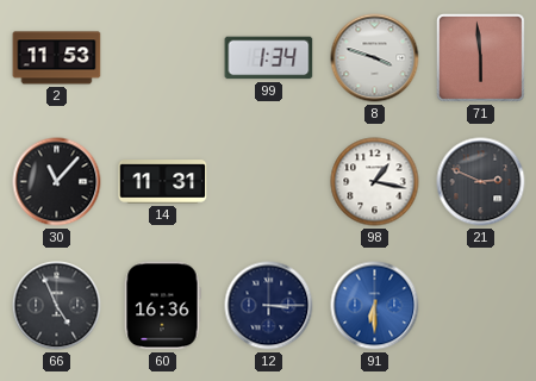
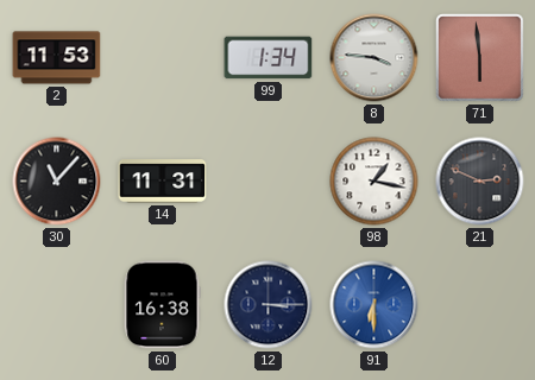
8: 3:48 -> 3:46
66: 4:56 -> none
60: 16:36 -> 16:38
